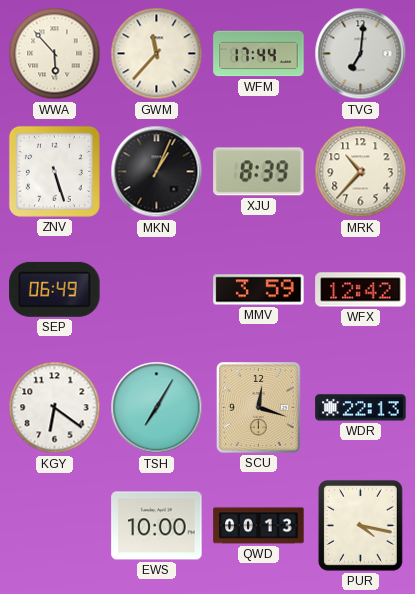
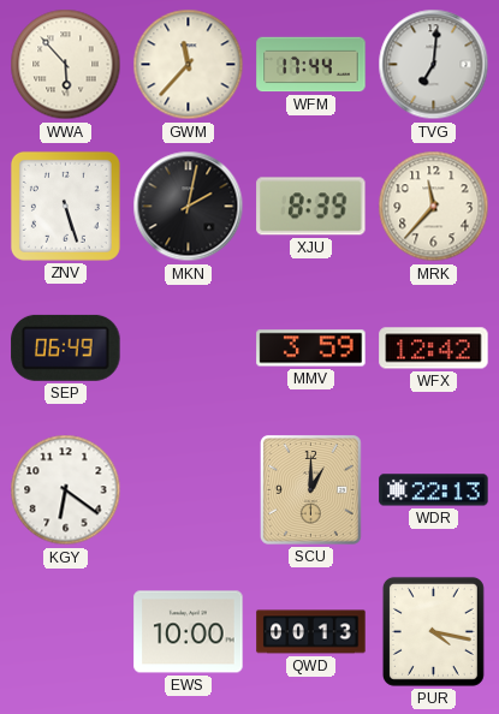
MKN: 1:04 -> 2:02
MRK: 10:37 -> 11:37
TSH: 7:05 -> none
SCU: 12:18 -> 1:00
